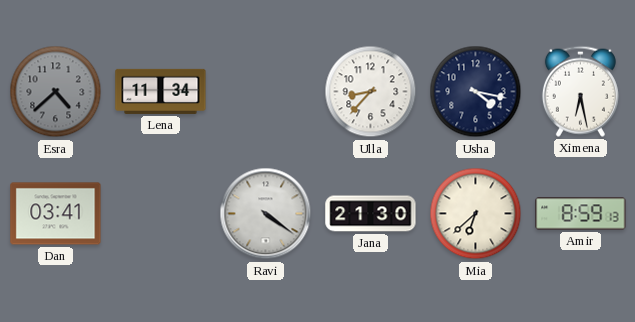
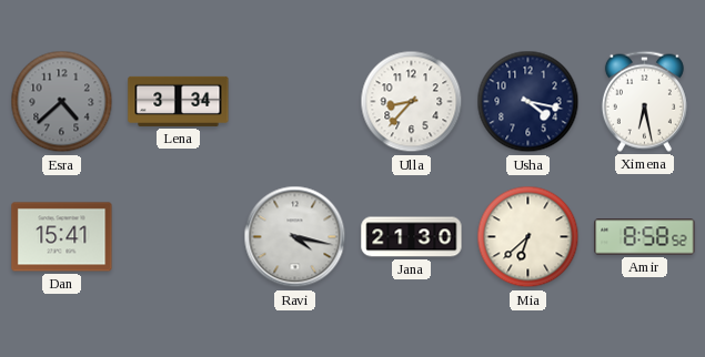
Lena: 11:34 -> 3:34
Dan: 03:41 -> 15:41
Ravi: 4:21 -> 4:17
Amir: 8:59 -> 8:58
